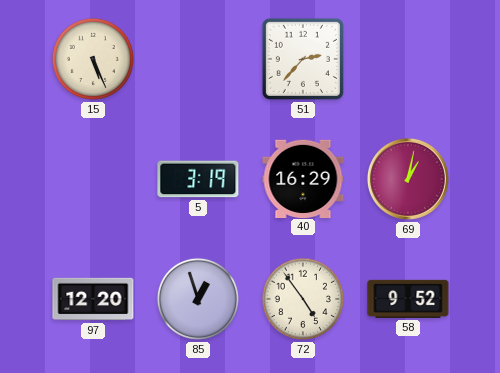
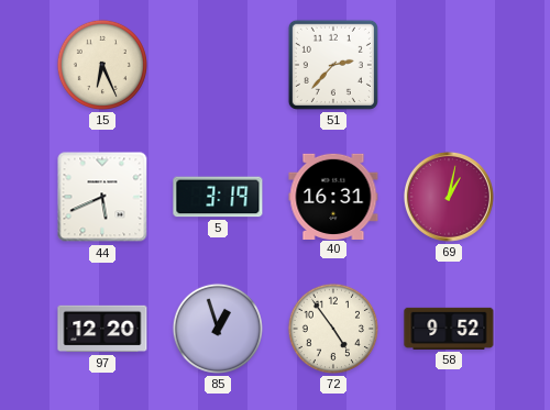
15: 5:26 -> 6:26
44: none -> 5:41
40: 16:29 -> 16:31
